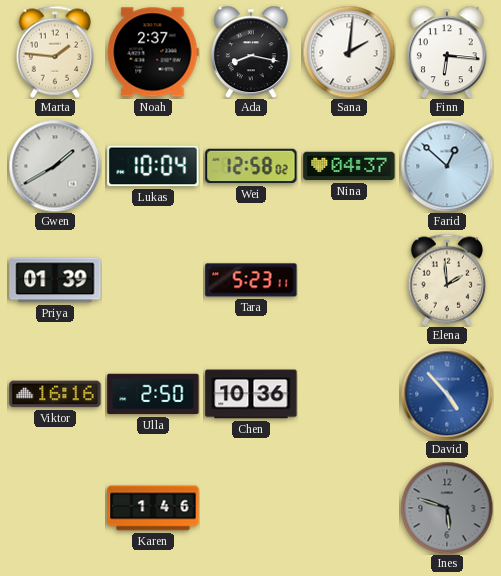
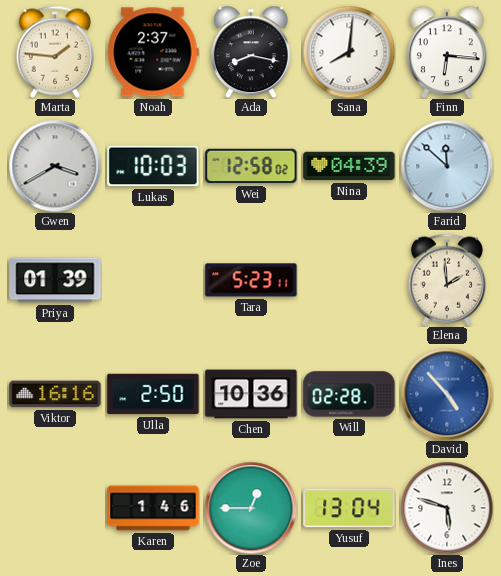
Sana: 2:01 -> 8:01
Gwen: 1:40 -> 3:40
Lukas: 10:04 -> 10:03
Nina: 04:37 -> 04:39
Farid: 12:52 -> 11:52
Will: none -> 02:28
Zoe: none -> 12:45
Yusuf: none -> 13:04
Ines dial: grey -> white
